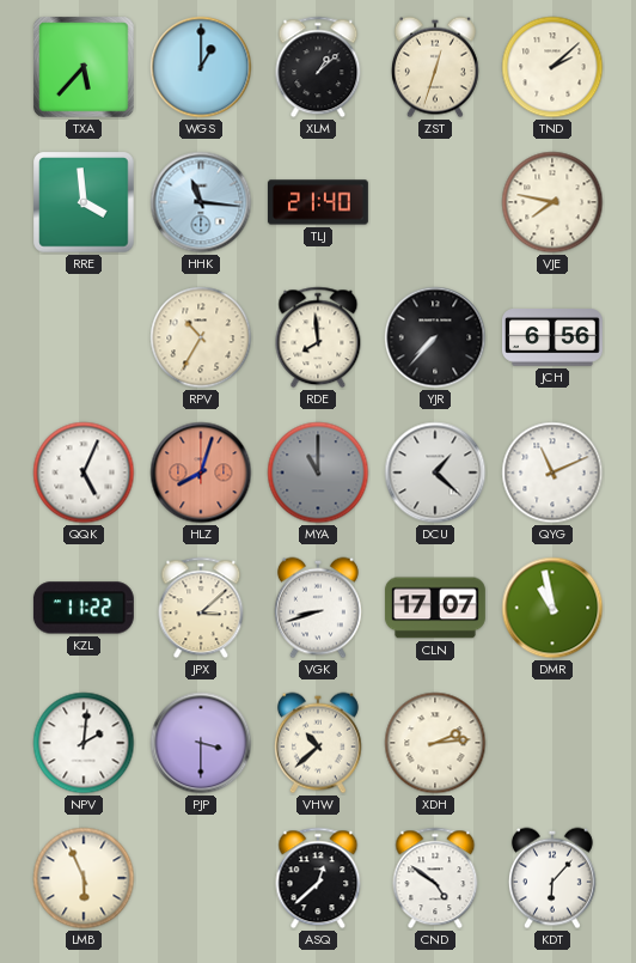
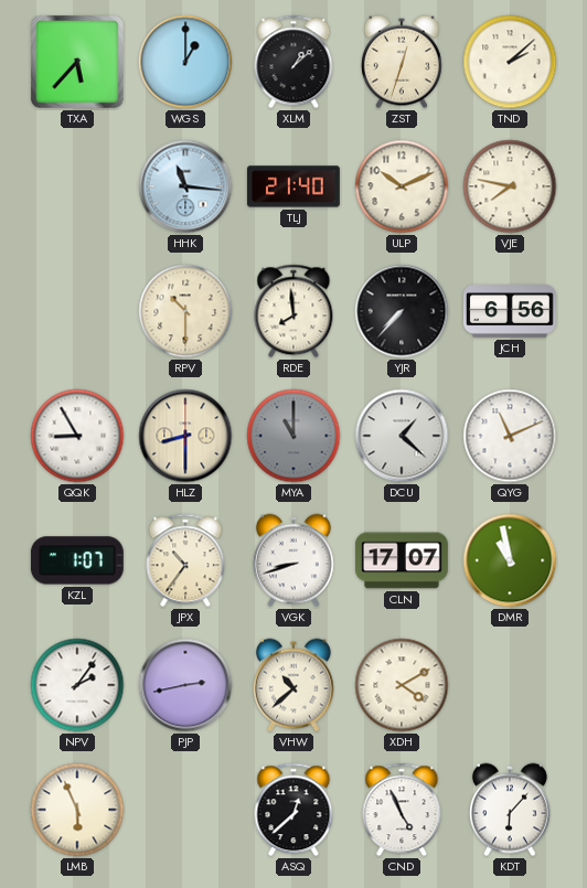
RRE: 3:59 -> none
ULP: none -> 10:11
RPV: 10:35 -> 10:30
QQK: 5:04 -> 8:55
HLZ: 8:03 -> 8:30
HLZ dial: salmon -> cream
KZL: 11:22 -> 1:07
JPX: 3:08 -> 10:36
NPV: 2:01 -> 2:06
PJP: 3:30 -> 2:43
XDH: 2:14 -> 4:10
CND: 4:51 -> 4:56
